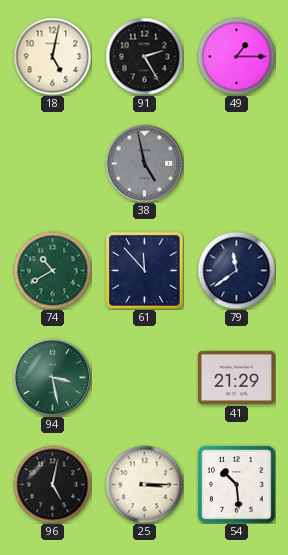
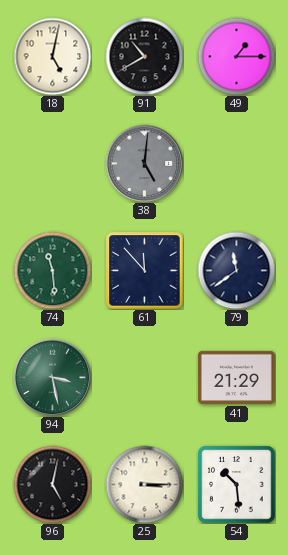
91: 2:25 -> 10:40
38: 4:58 -> 5:01
74: 10:40 -> 11:29
